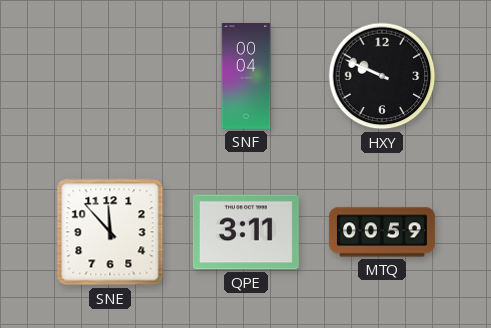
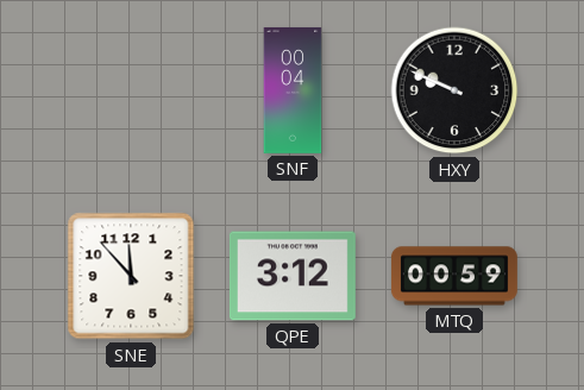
QPE: 3:11 -> 3:12
